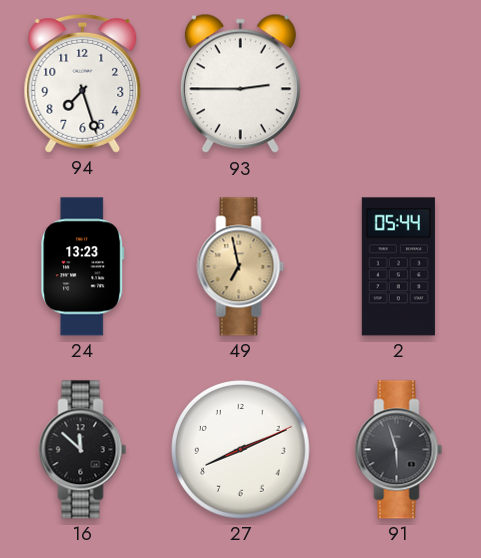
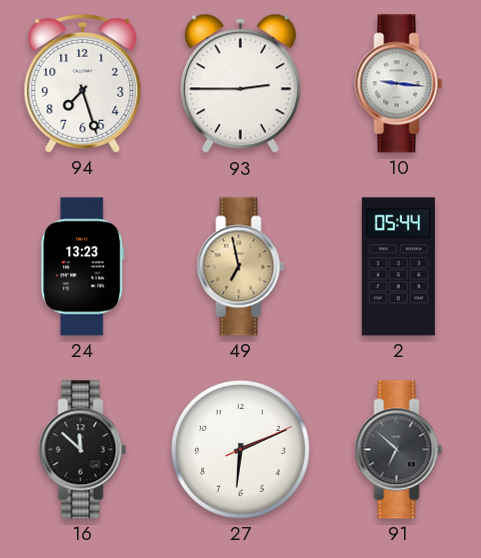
10: none -> 9:16
27: 8:11 -> 6:11
91: 5:57 -> 6:52
